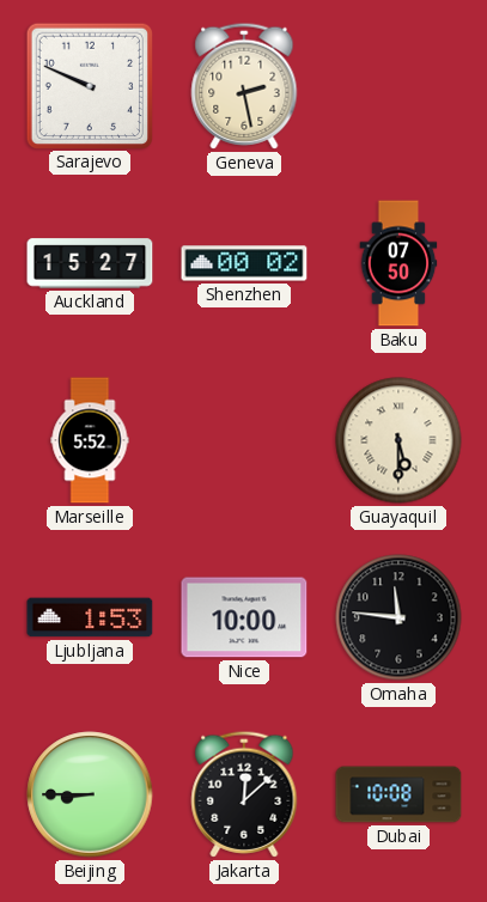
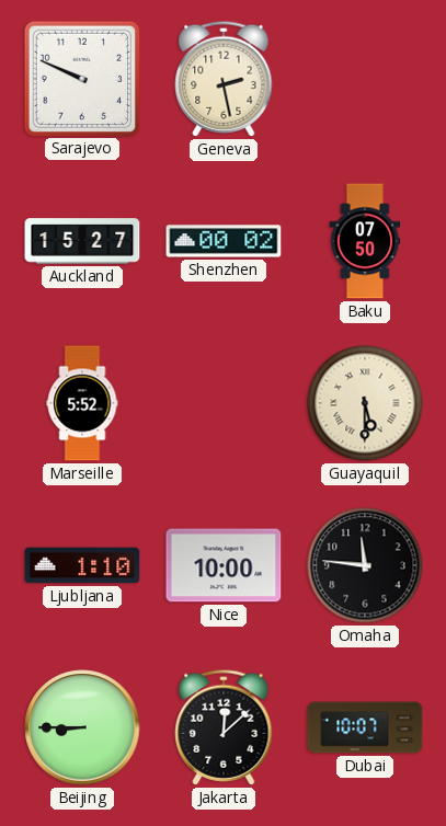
Ljubljana: 1:53 -> 1:10
Dubai: 10:08 -> 10:07
